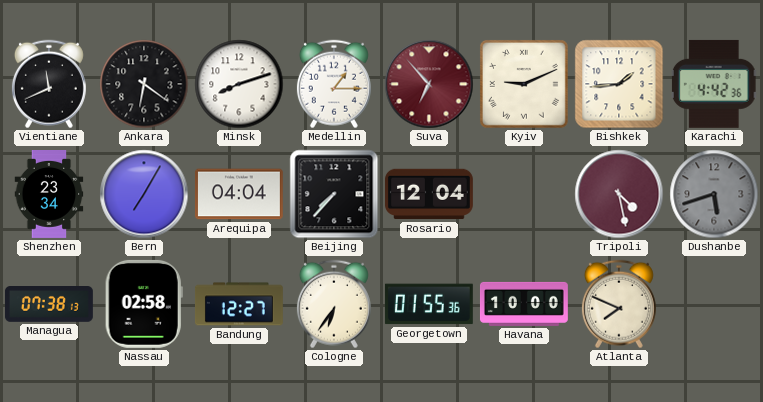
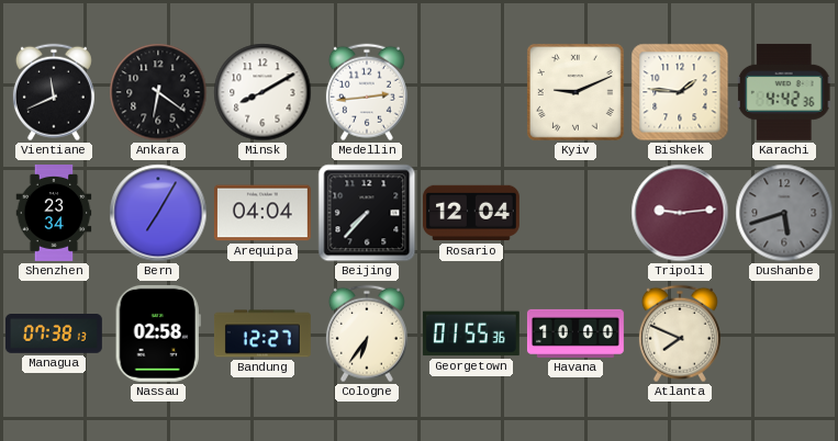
Minsk: 8:12 -> 8:10
Medellin: 1:15 -> 2:44
Suva: 6:53 -> none
Bishkek: 1:44 -> 1:46
Tripoli: 4:28 -> 9:14
